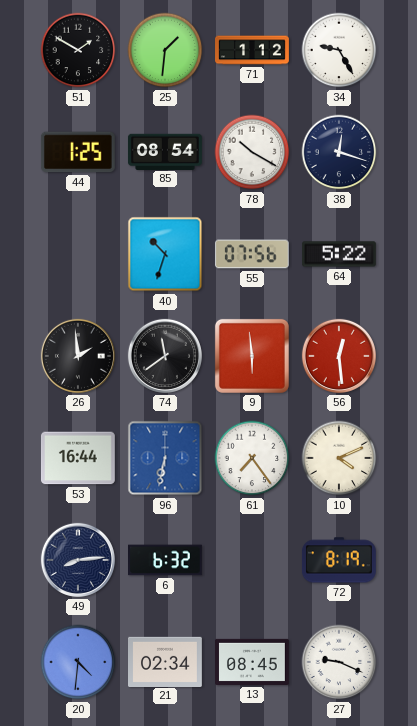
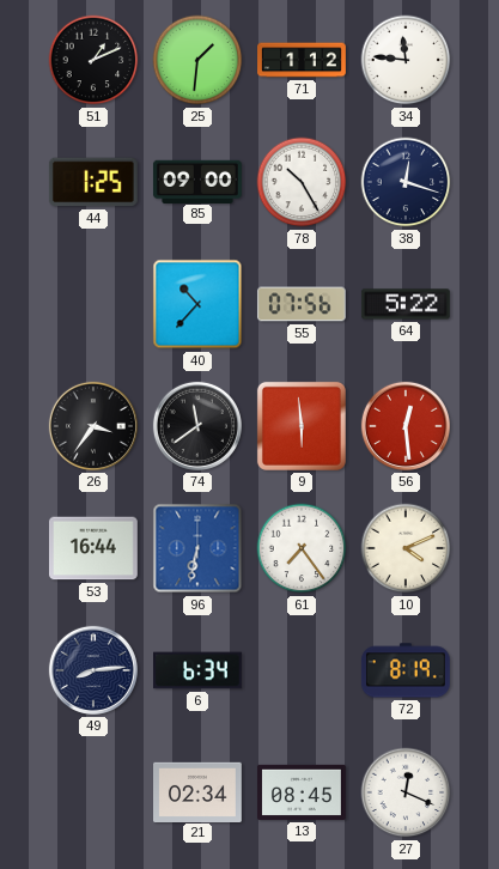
51: 1:50 -> 1:11
34: 9:25 -> 11:46
85: 08:54 -> 09:00
78: 10:20 -> 10:25
40: 10:33 -> 10:37
26: 1:59 -> 3:36
6: 6:32 -> 6:34
20: 4:31 -> none
27: 9:19 -> 12:19
